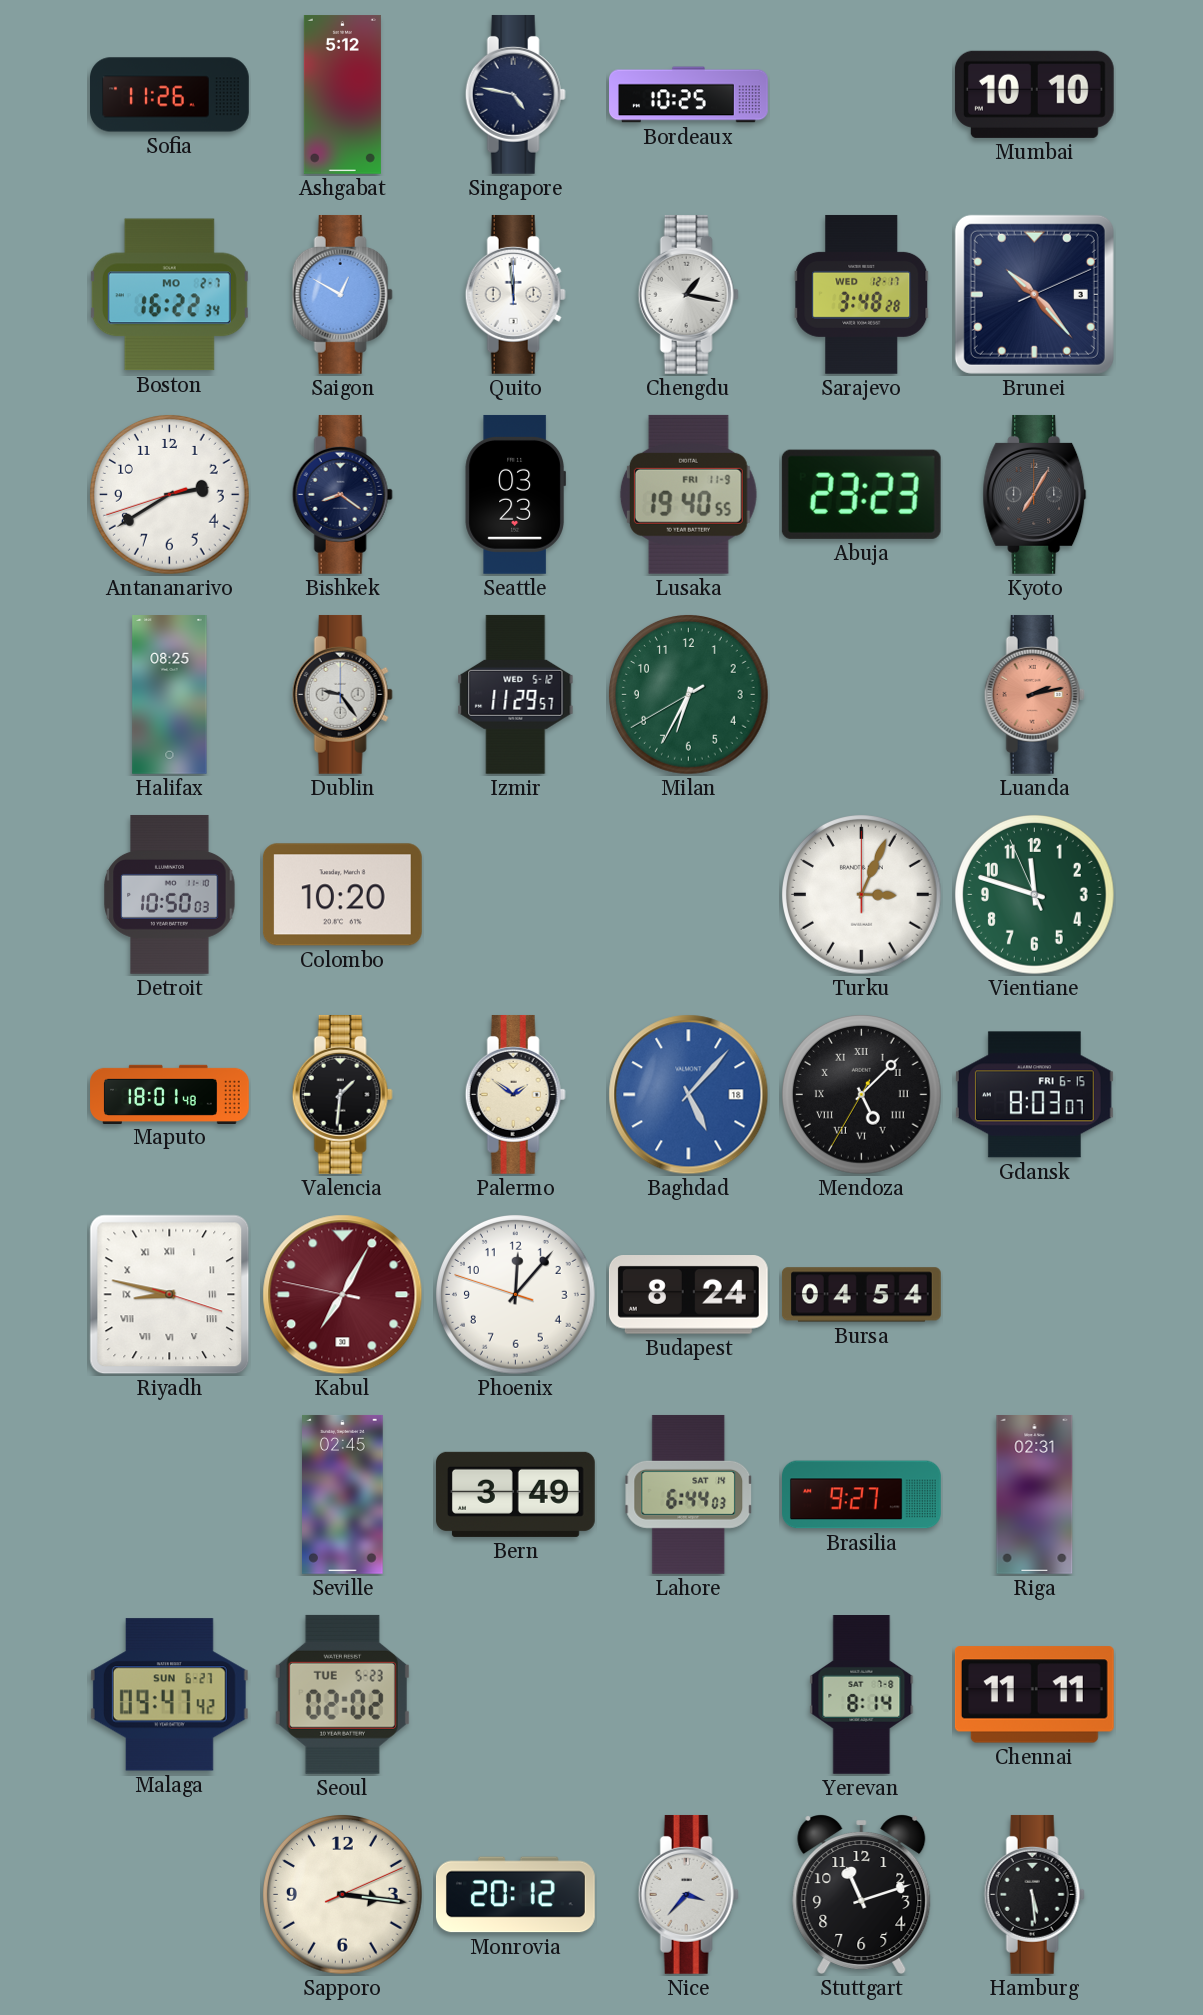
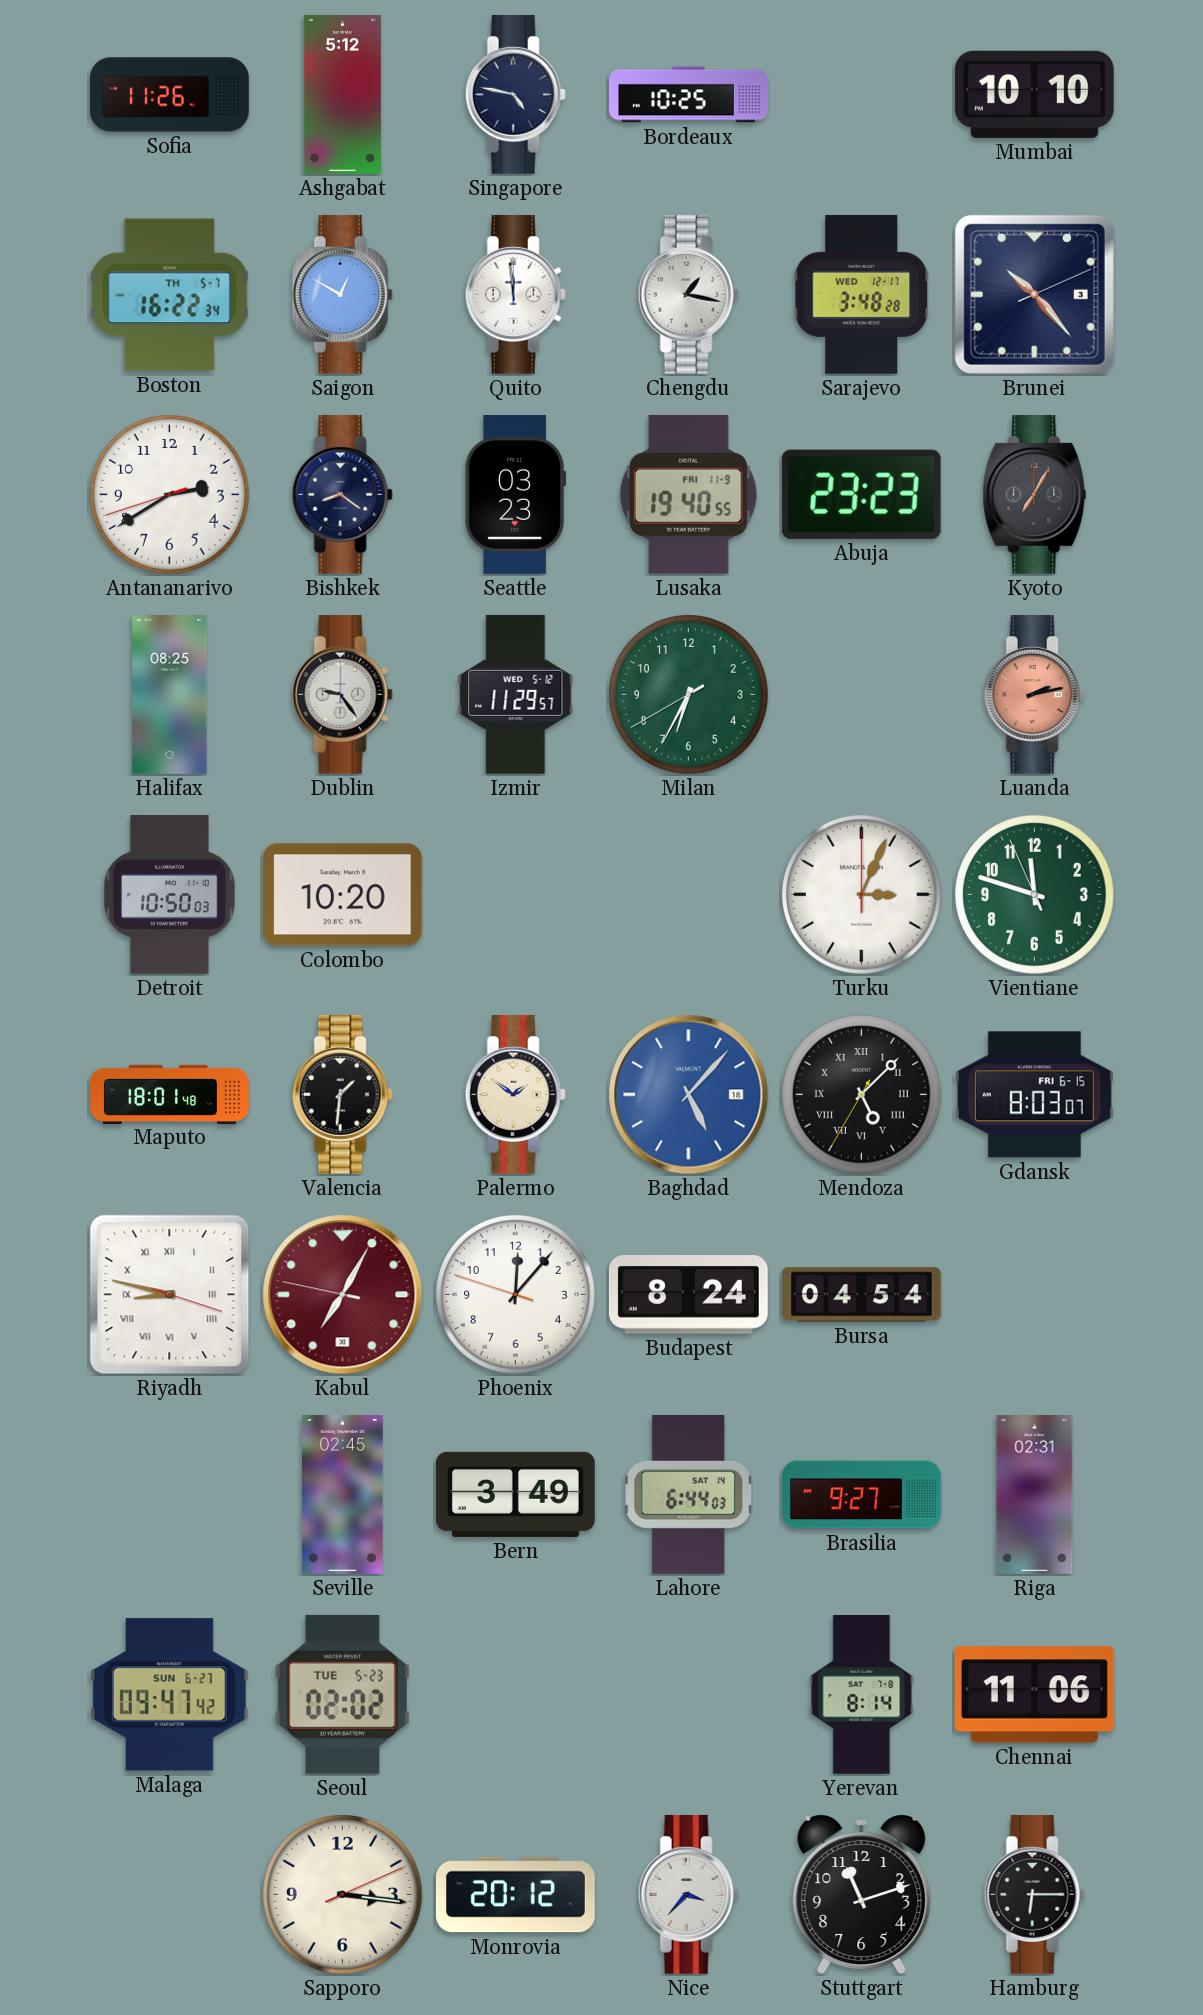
Boston date: MO 2-7 -> TH 5-7
Chennai: 11:11 -> 11:06
Hamburg: 5:29 -> 6:15
